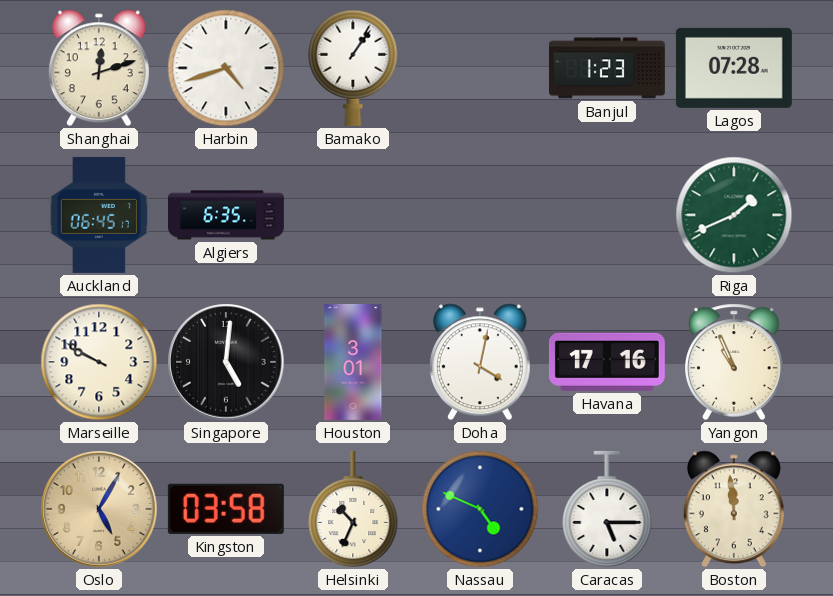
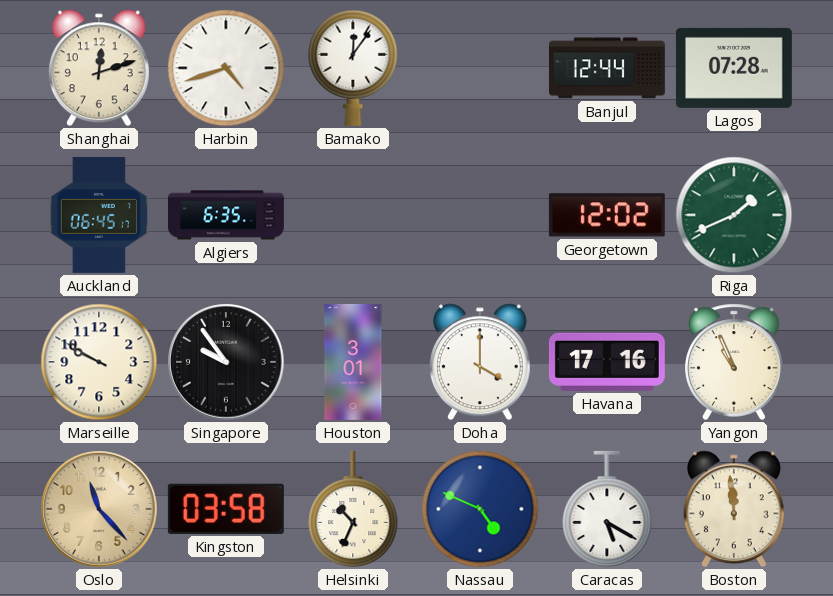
Bamako: 1:06 -> 12:06
Banjul: 1:23 -> 12:44
Georgetown: none -> 12:02
Singapore: 5:01 -> 9:54
Doha: 4:02 -> 4:00
Oslo: 5:05 -> 11:23
Caracas: 5:15 -> 5:20
